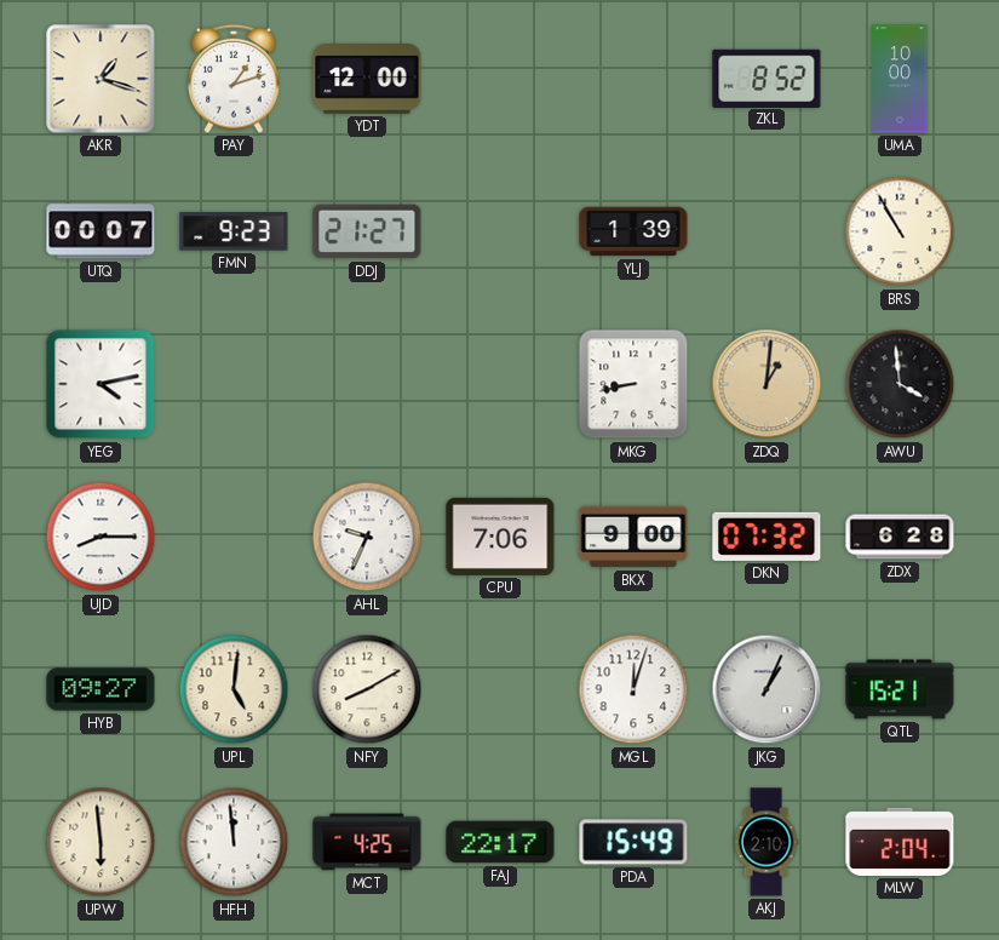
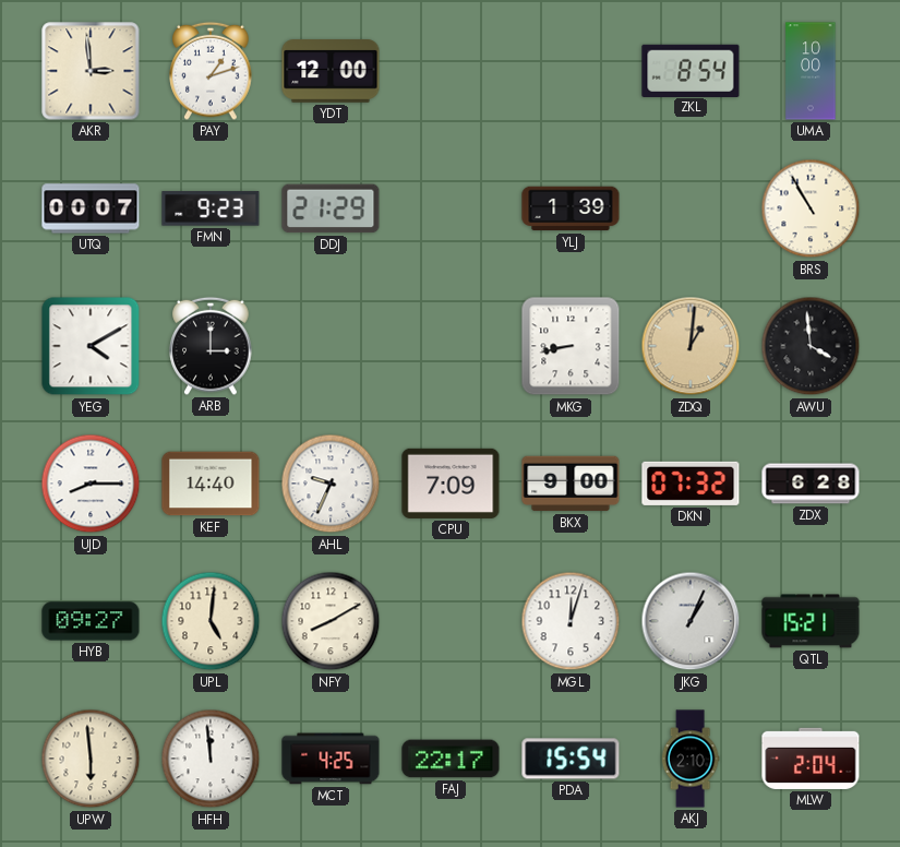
AKR: 1:18 -> 2:59
ZKL: 8:52 -> 8:54
DDJ: 21:27 -> 21:29
YEG: 4:13 -> 4:10
ARB: none -> 3:00
KEF: none -> 14:40
CPU: 7:06 -> 7:09
PDA: 15:49 -> 15:54
